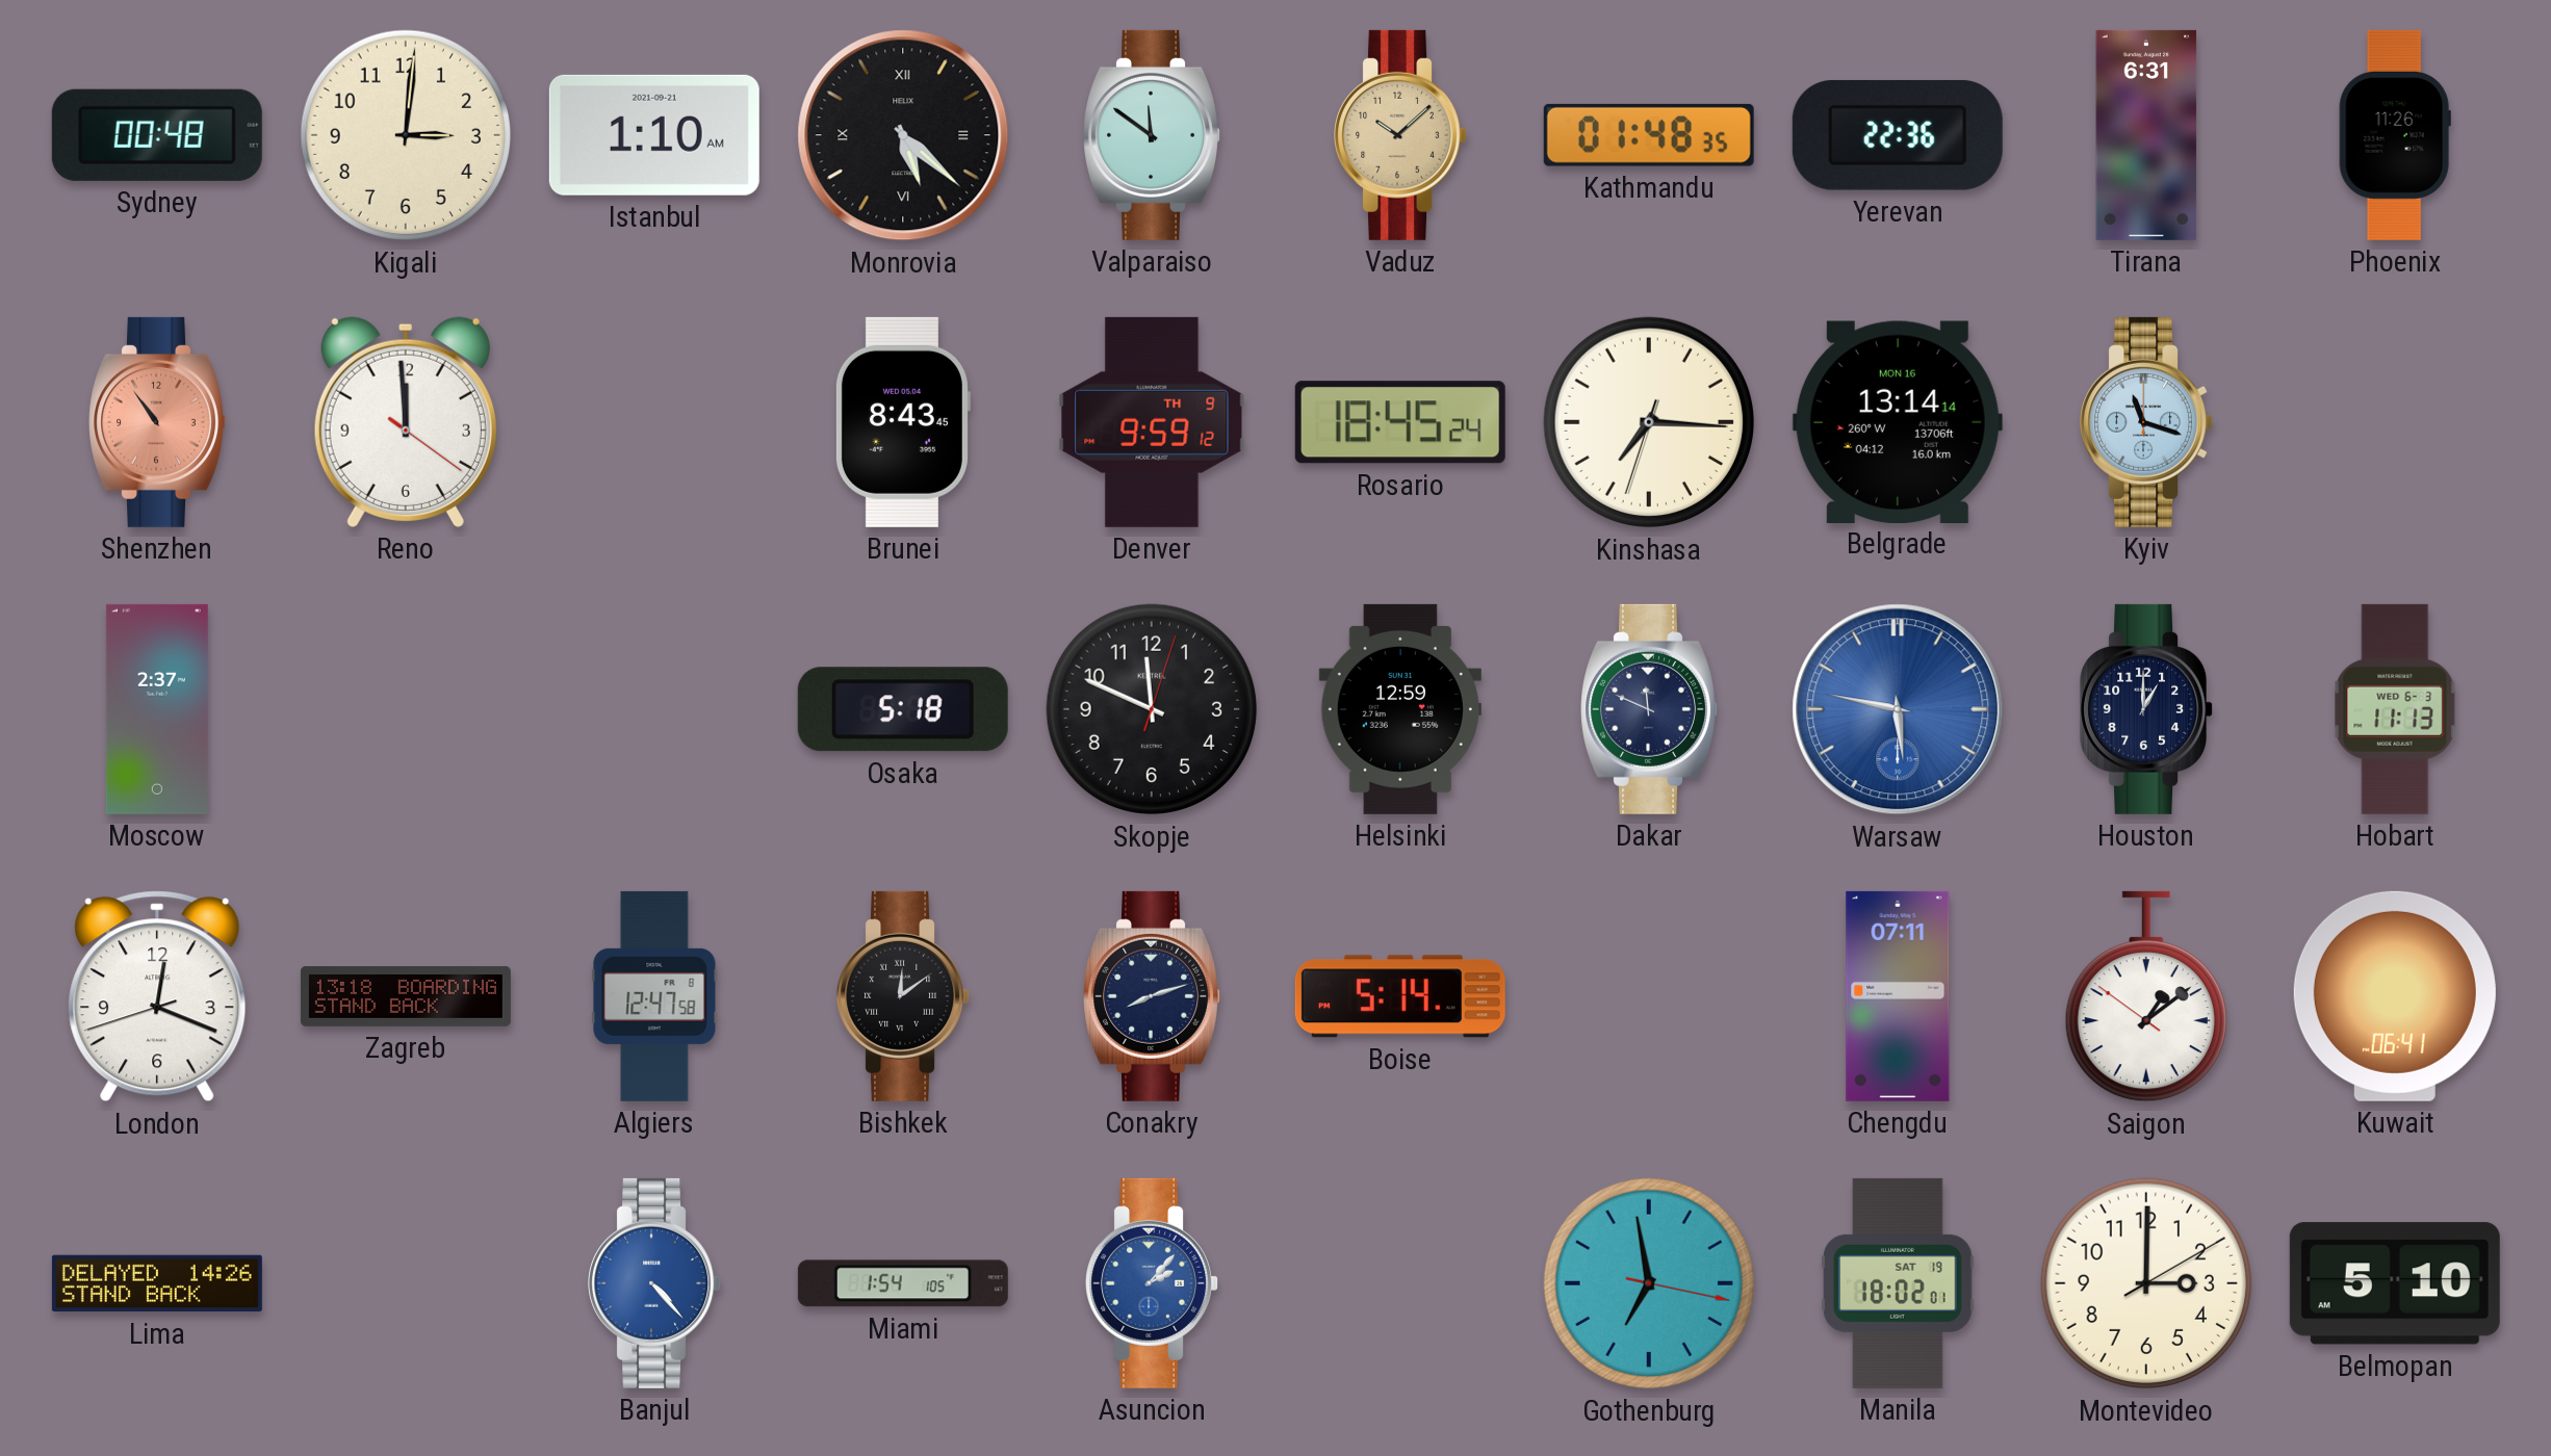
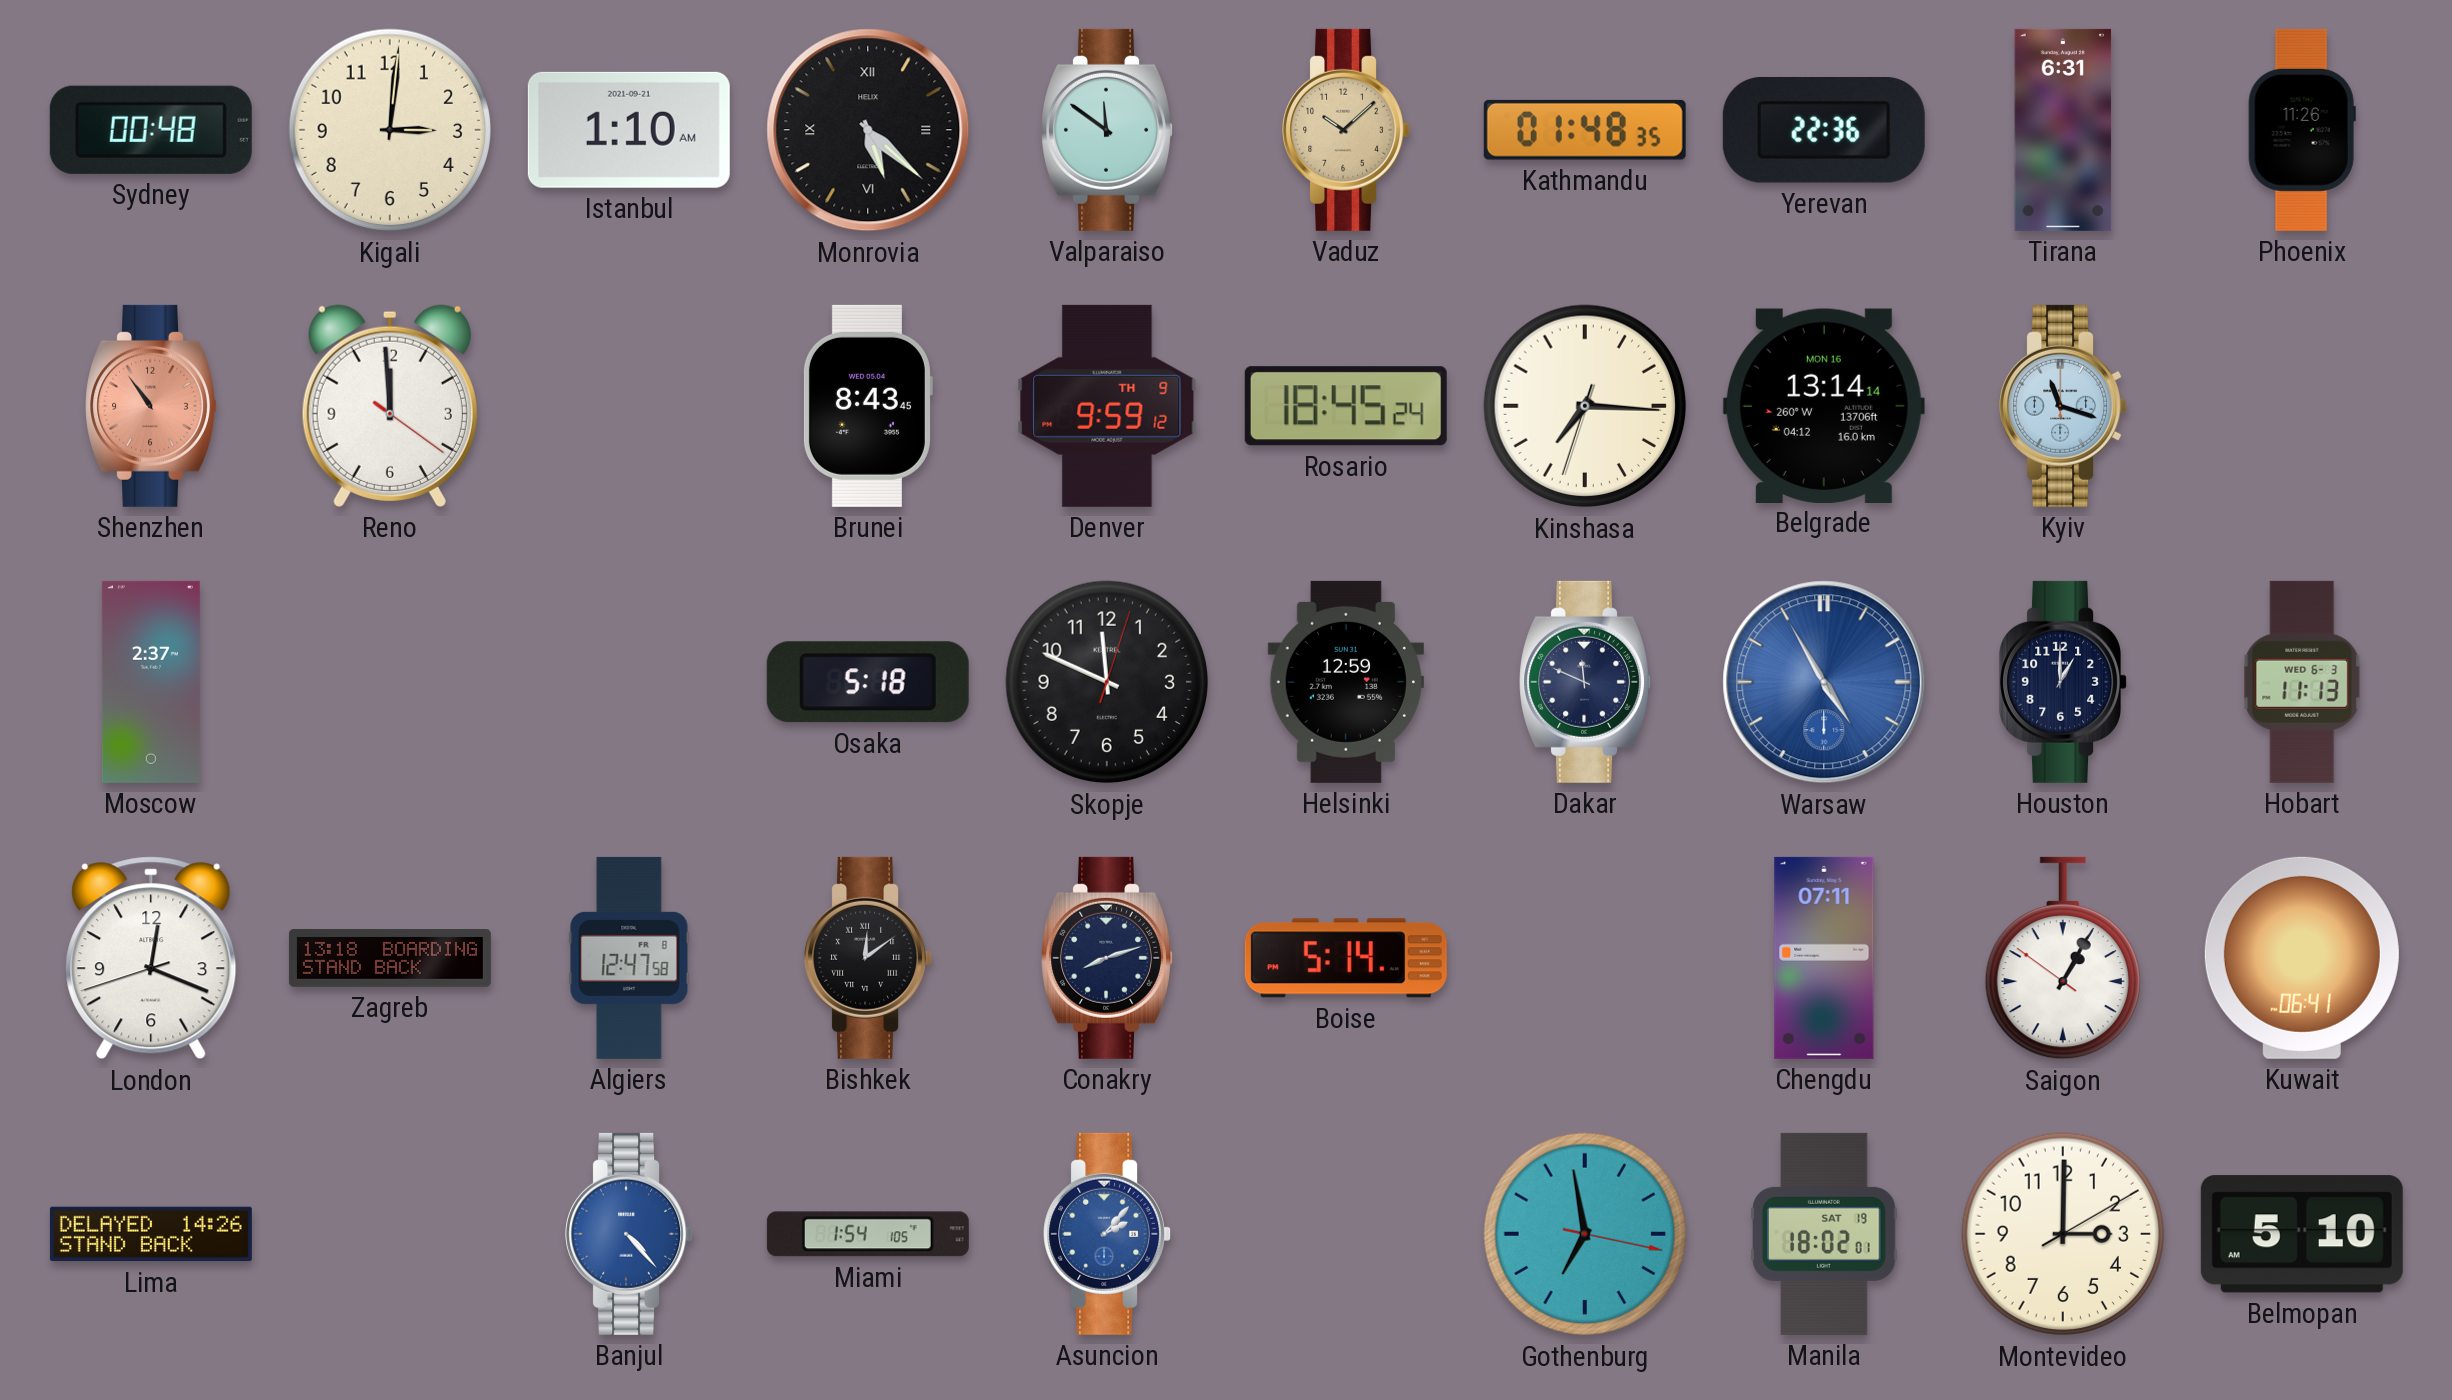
Warsaw: 5:47 -> 4:55
Saigon: 1:08 -> 1:04
